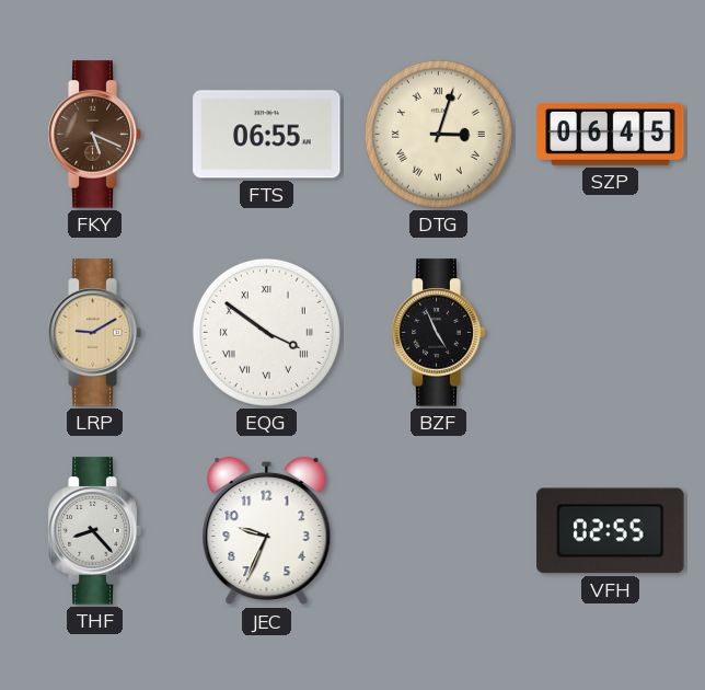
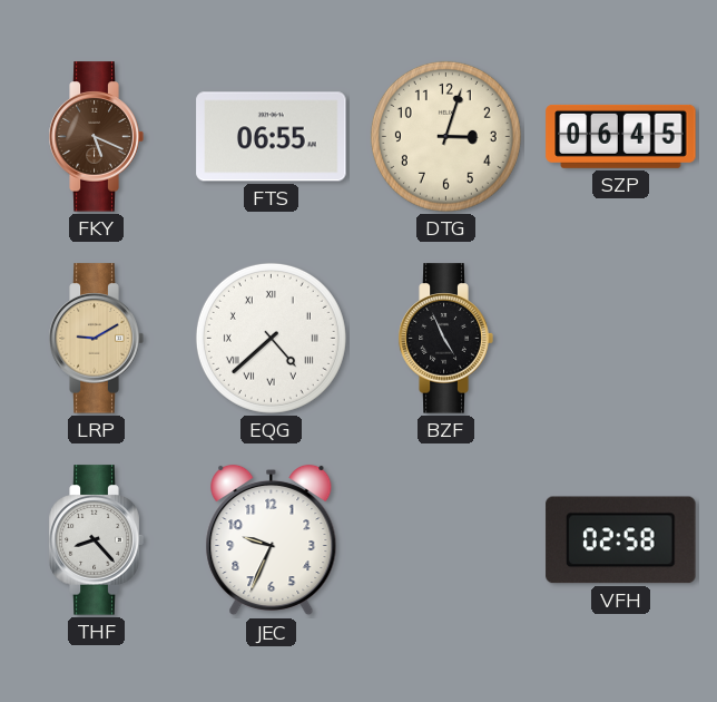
DTG numerals: Roman -> Arabic
EQG: 3:51 -> 4:38
VFH: 02:55 -> 02:58
